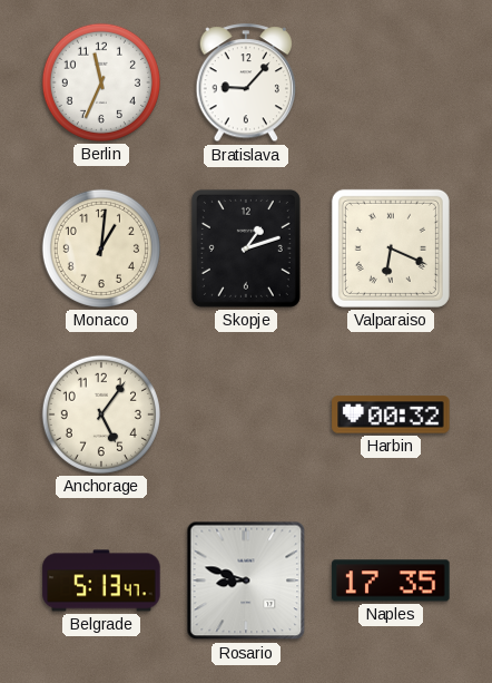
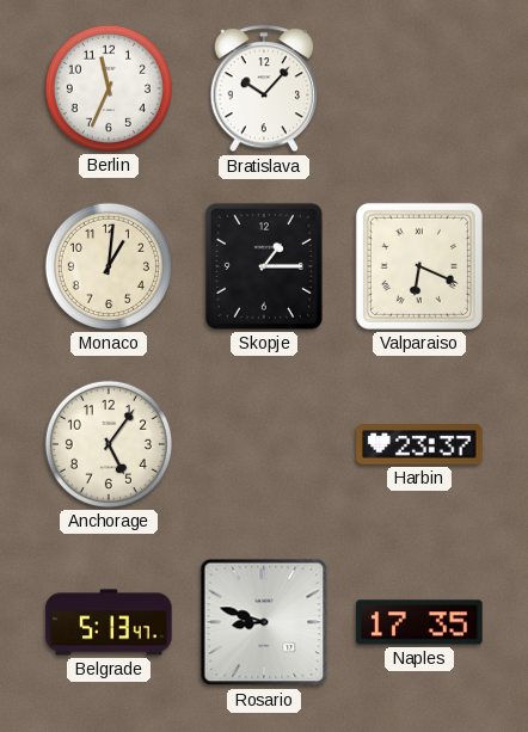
Bratislava: 9:07 -> 10:07
Skopje: 1:12 -> 1:15
Harbin: 00:32 -> 23:37
